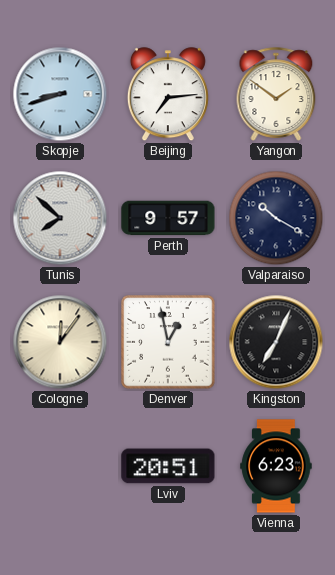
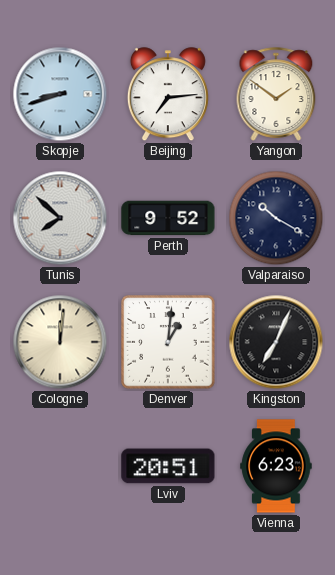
Perth: 9:57 -> 9:52
Cologne: 12:06 -> 12:01
Denver: 12:58 -> 1:01
